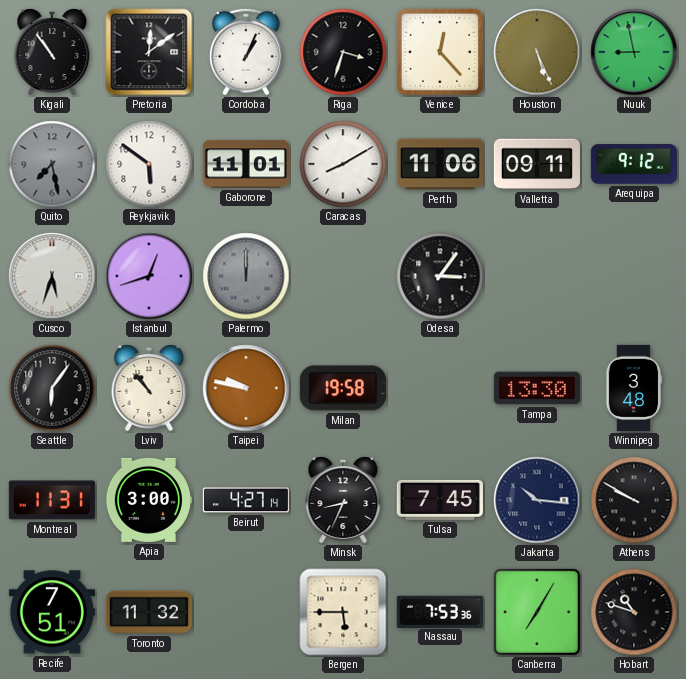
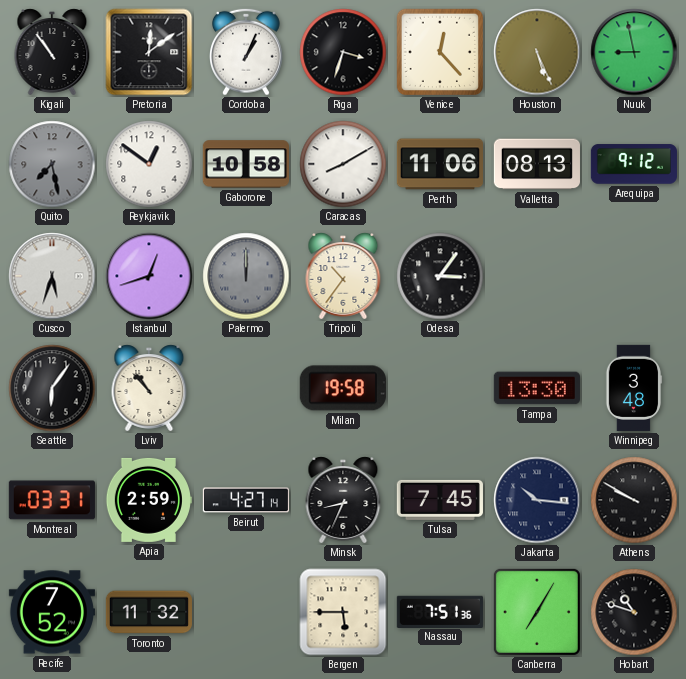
Reykjavik: 5:51 -> 12:51
Gaborone: 11:01 -> 10:58
Valletta: 09:11 -> 08:13
Tripoli: none -> 10:36
Taipei: 9:47 -> none
Montreal: 11:31 -> 03:31
Apia: 3:00 -> 2:59
Recife: 7:51 -> 7:52
Nassau: 7:53 -> 7:51
